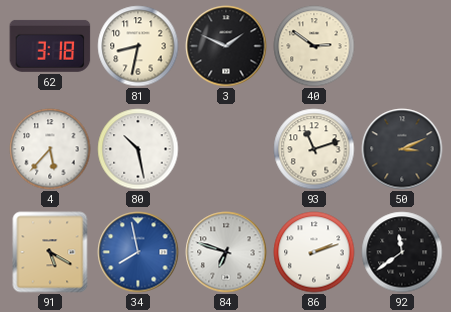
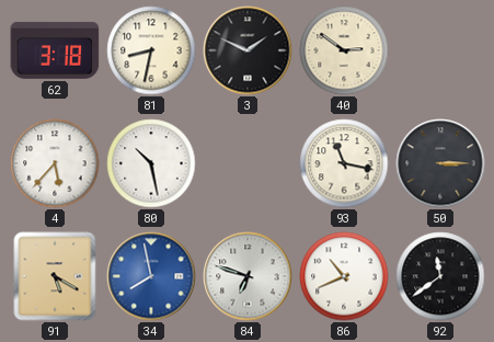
93: 11:12 -> 11:17
50: 3:11 -> 3:15
86: 2:12 -> 10:41
